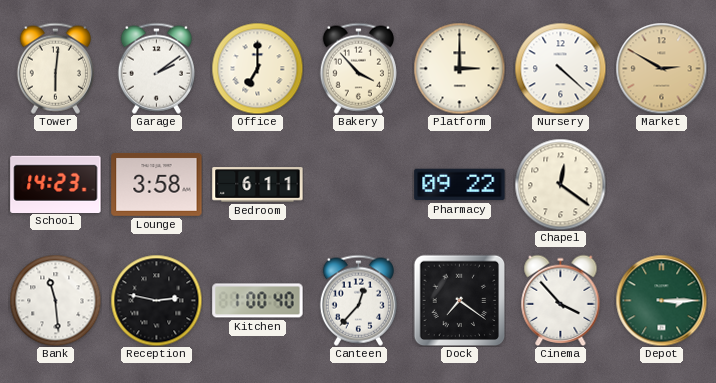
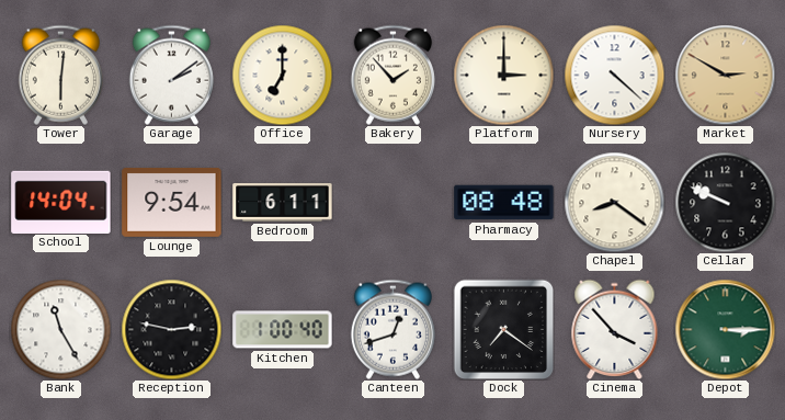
Bakery: 3:53 -> 1:53
School: 14:23 -> 14:04
Lounge: 3:58 -> 9:54
Pharmacy: 09:22 -> 08:48
Chapel: 12:21 -> 8:21
Cellar: none -> 9:49
Bank: 11:29 -> 11:25
Canteen: 12:37 -> 12:42
